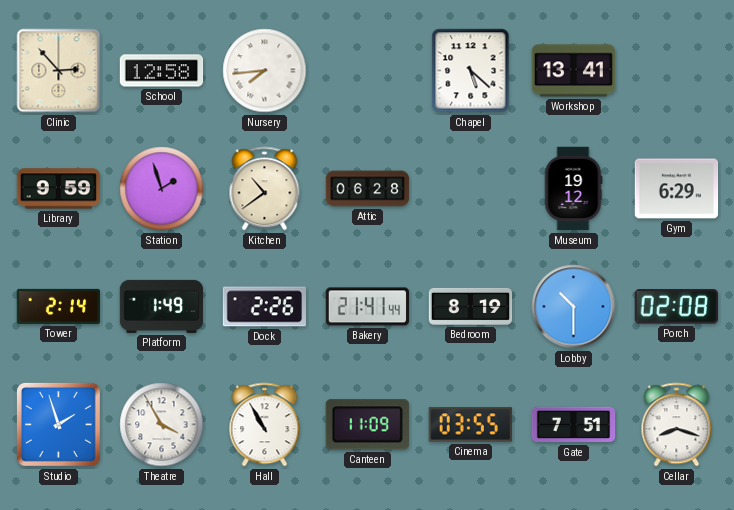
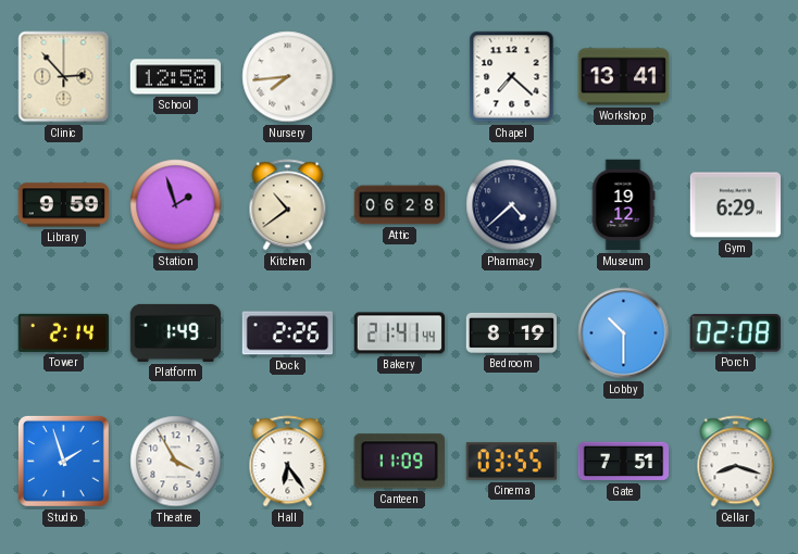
Chapel: 5:22 -> 7:22
Pharmacy: none -> 4:38
Hall: 10:55 -> 6:24
